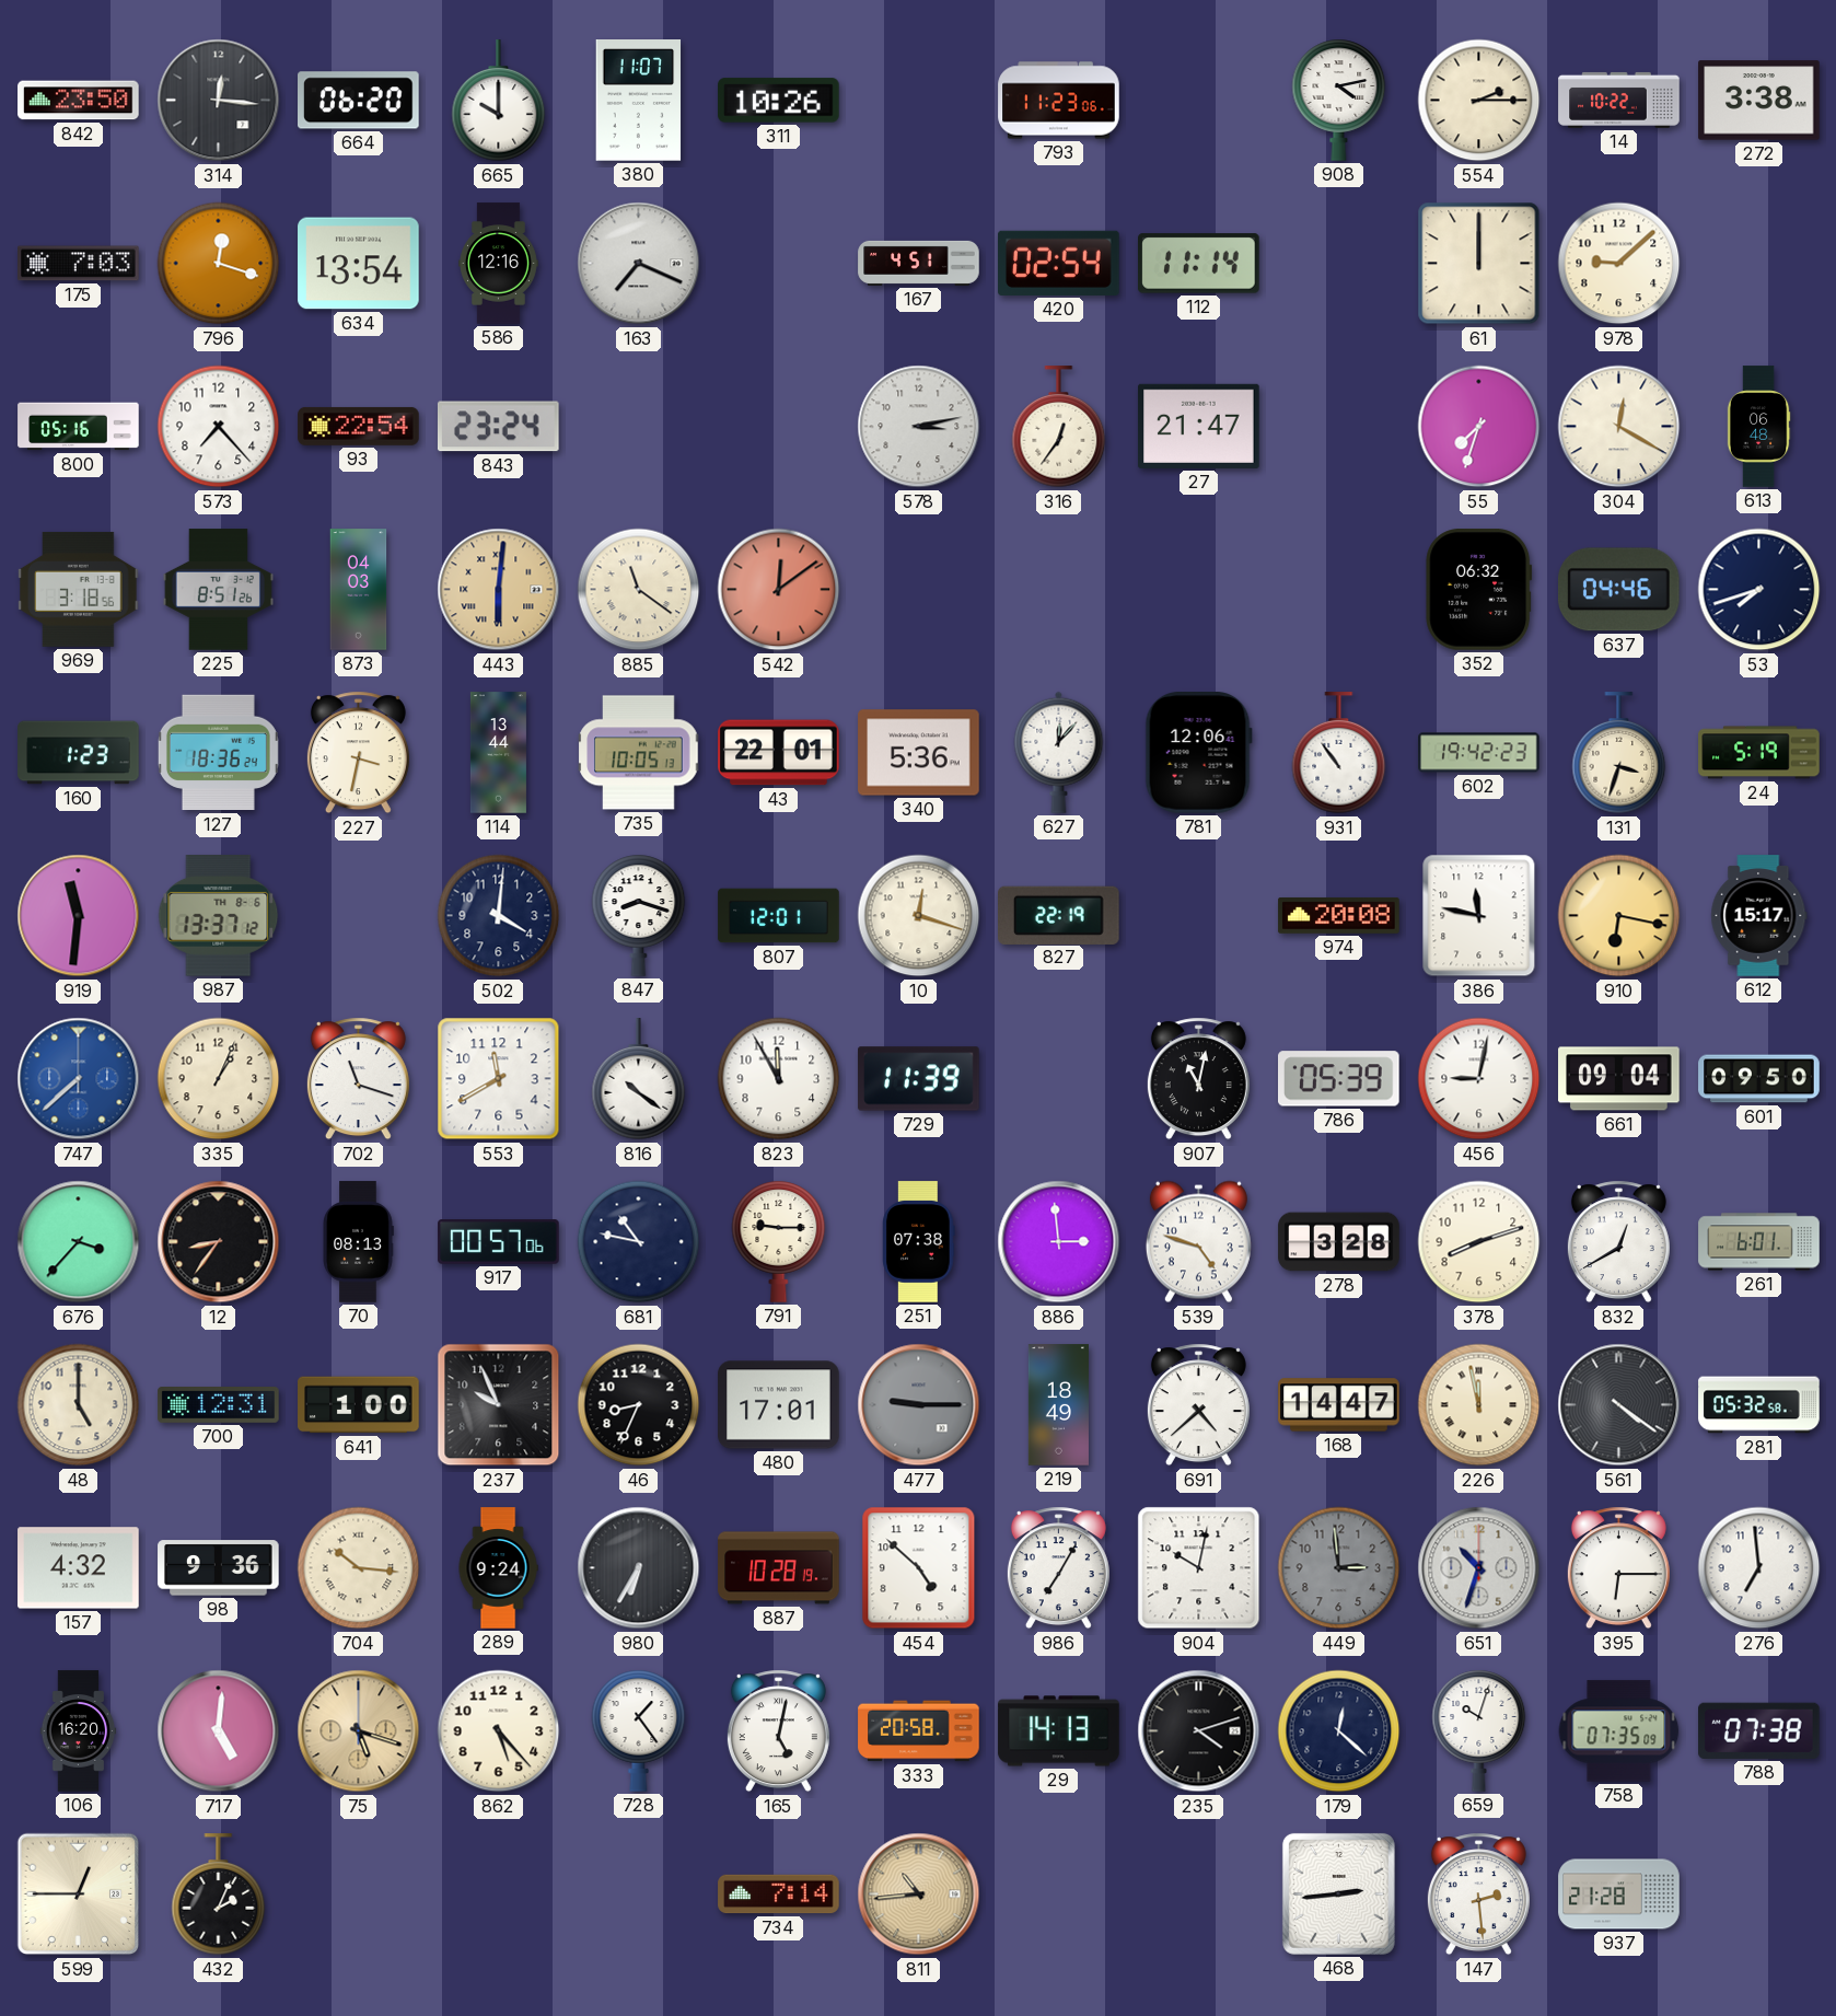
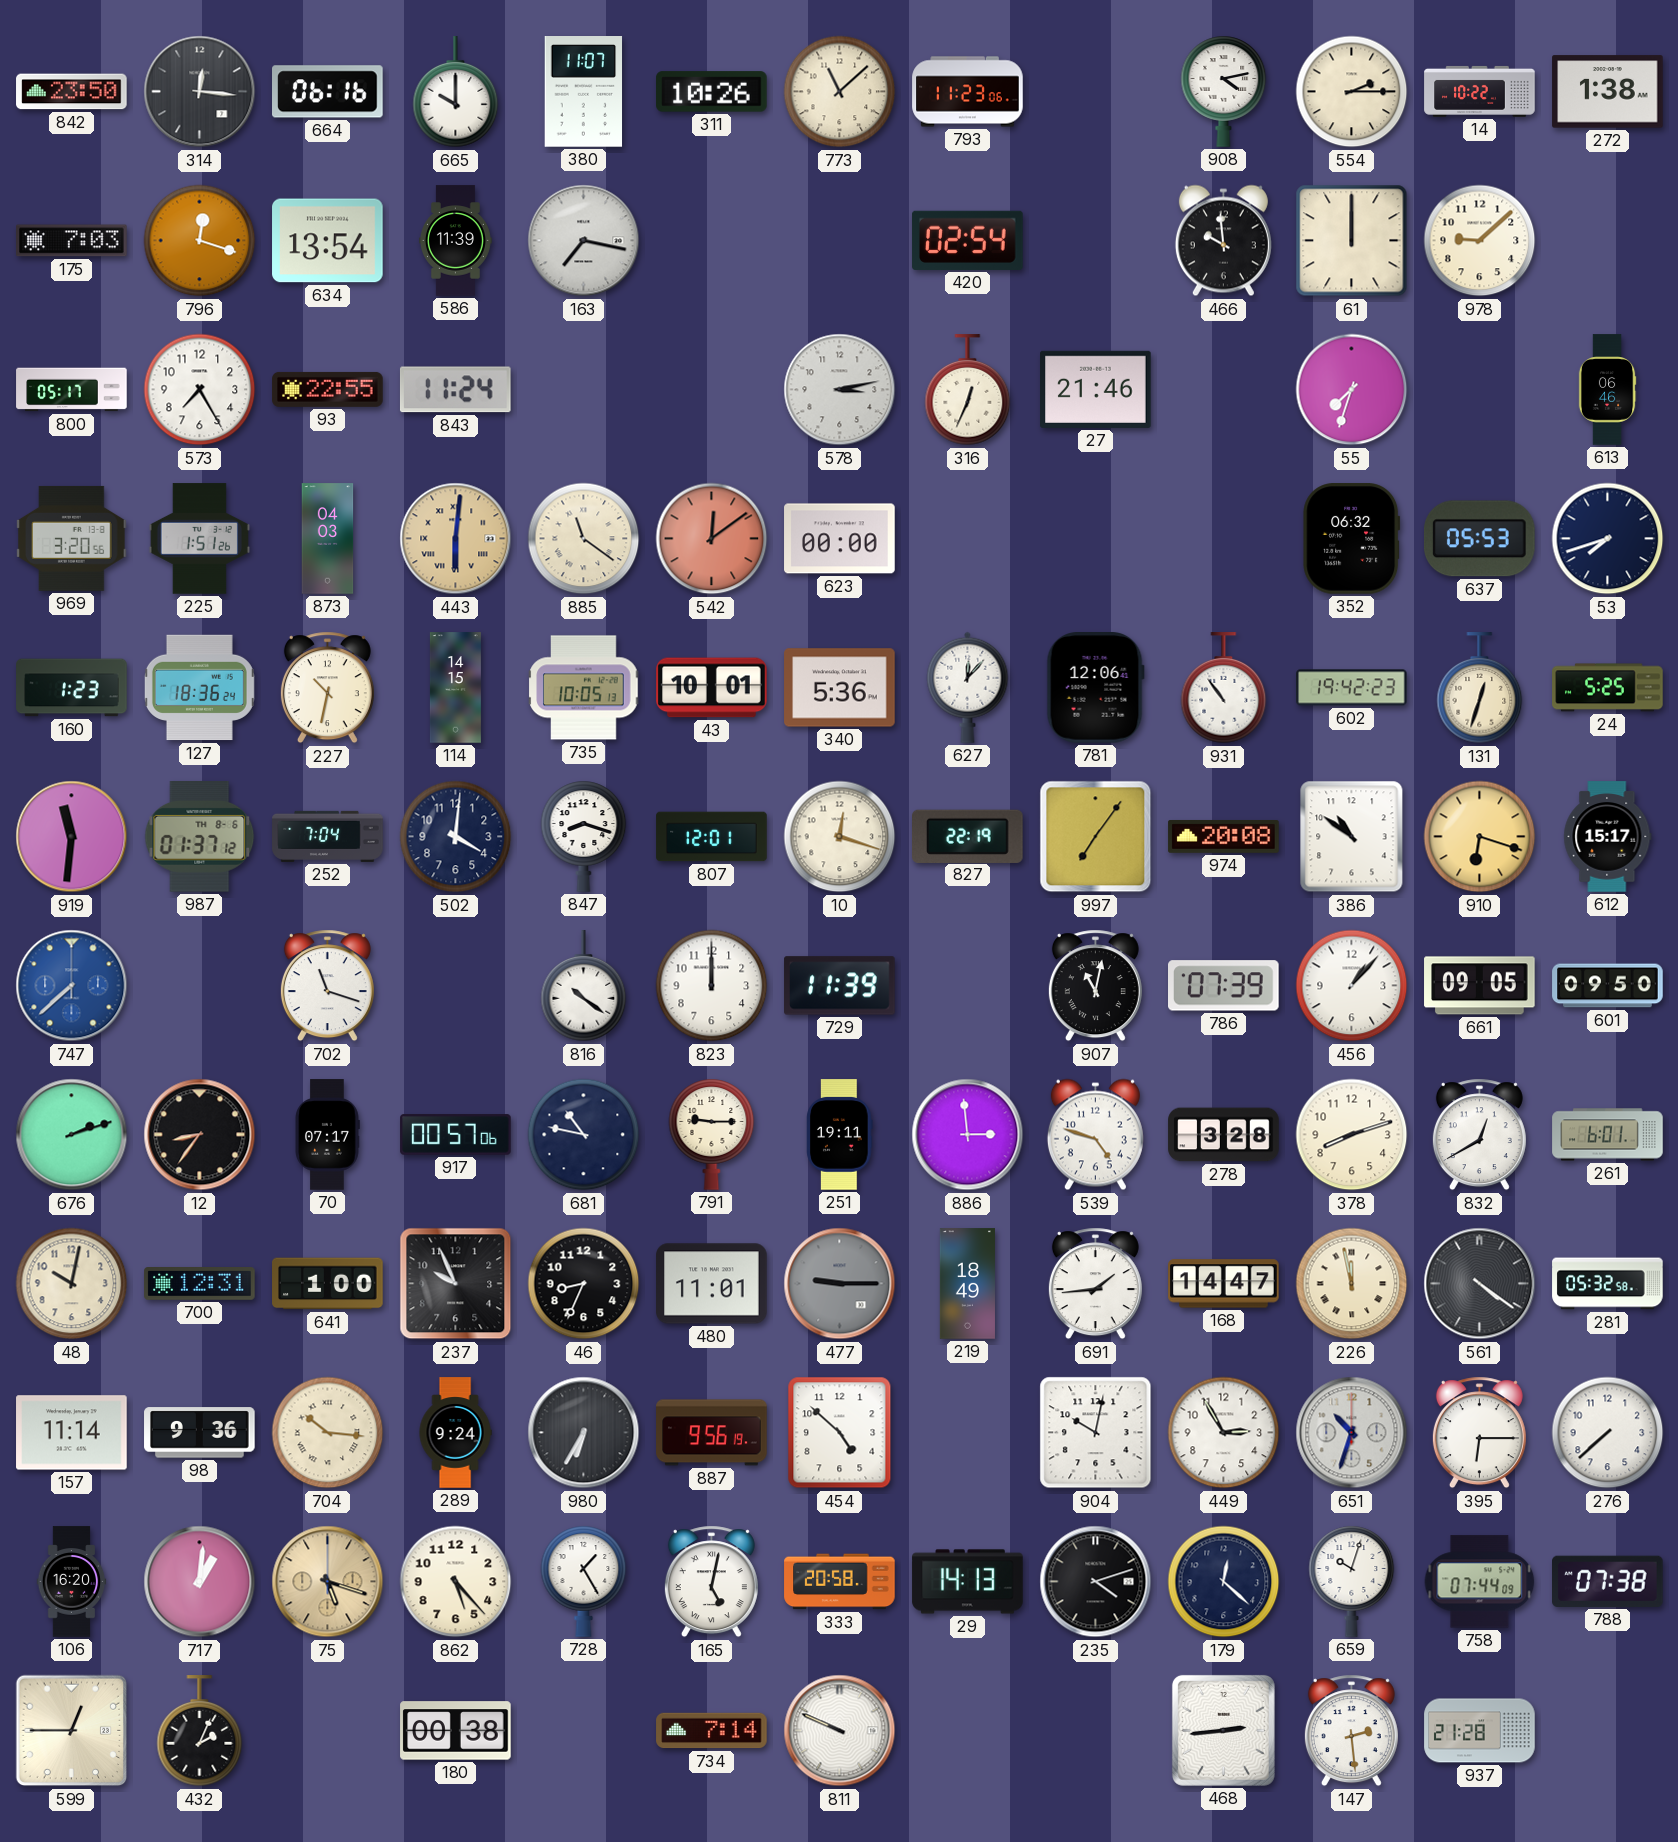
664: 06:20 -> 06:16
773: none -> 11:08
272: 3:38 -> 1:38
586: 12:16 -> 11:39
163: 7:19 -> 7:17
167: 4:51 -> none
112: 11:14 -> none
466: none -> 9:59
800: 05:16 -> 05:17
573: 7:23 -> 7:25
93: 22:54 -> 22:55
843: 23:24 -> 11:24
316: 12:36 -> 12:34
27: 21:47 -> 21:46
304: 12:20 -> none
613: 06:48 -> 06:46
969: 3:18 -> 3:20
225: 8:51 -> 1:51
623: none -> 00:00
637: 04:46 -> 05:53
227: 3:32 -> 10:32
114: 13:44 -> 14:15
43: 22:01 -> 10:01
131: 3:33 -> 12:33
24: 5:19 -> 5:25
987: 13:37 -> 01:37
252: none -> 7:04
997: none -> 7:06
386: 11:47 -> 10:51
910: 6:17 -> 6:18
335: 1:04 -> none
553: 11:40 -> none
823: 11:55 -> 12:00
786: 05:39 -> 07:39
456: 9:02 -> 1:07
661: 09:04 -> 09:05
676: 3:37 -> 2:12
70: 08:13 -> 07:17
251: 07:38 -> 19:11
48: 5:00 -> 10:02
480: 17:01 -> 11:01
691: 4:38 -> 1:44
157: 4:32 -> 11:14
887: 10:28 -> 9:56
986: 7:05 -> none
449: 2:59 -> 2:55
449 dial: grey -> white
276: 6:59 -> 7:38
717: 5:01 -> 1:01
728: 1:24 -> 1:25
758: 07:35 -> 07:44
180: none -> 00:38
811: 10:44 -> 9:49
811 dial: champagne -> white
